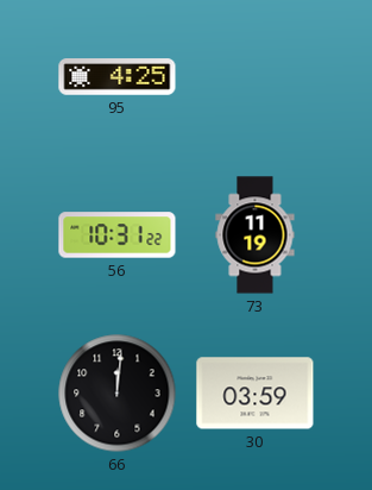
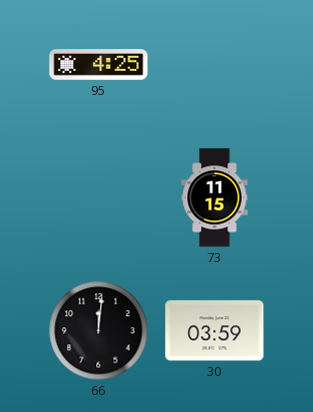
56: 10:31 -> none
73: 11:19 -> 11:15
